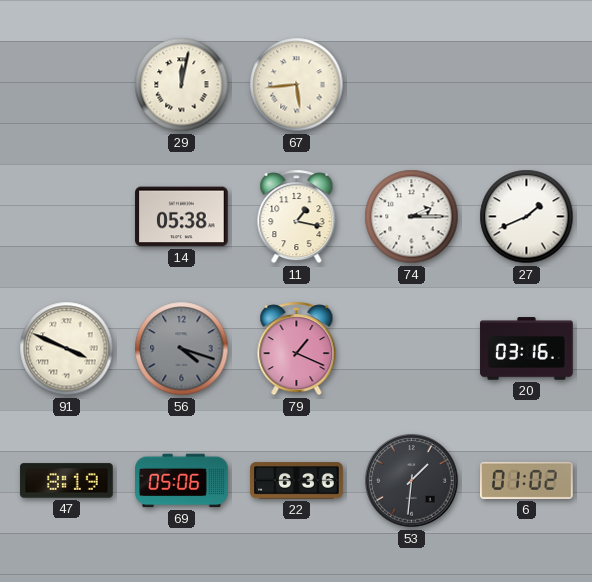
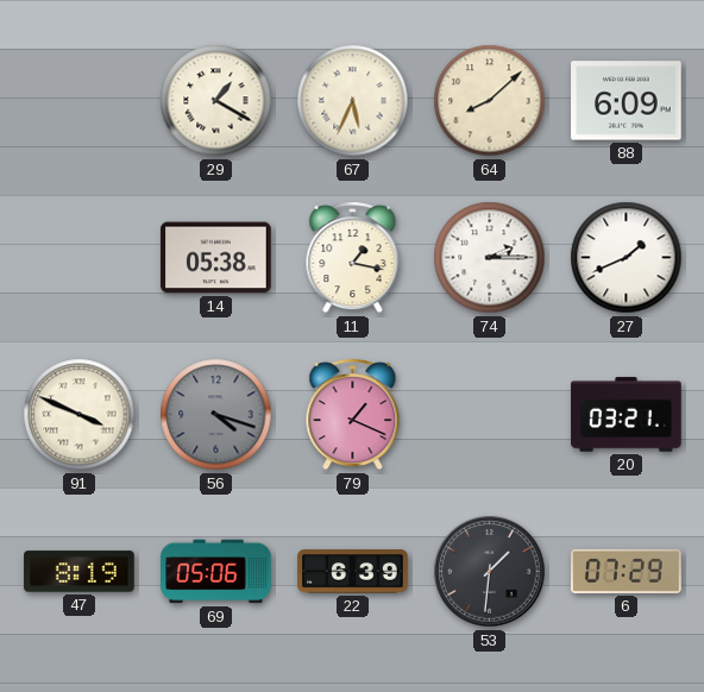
29: 12:02 -> 1:20
67: 5:44 -> 5:34
64: none -> 8:08
88: none -> 6:09
20: 03:16 -> 03:21
22: 6:36 -> 6:39
6: 01:02 -> 07:29
